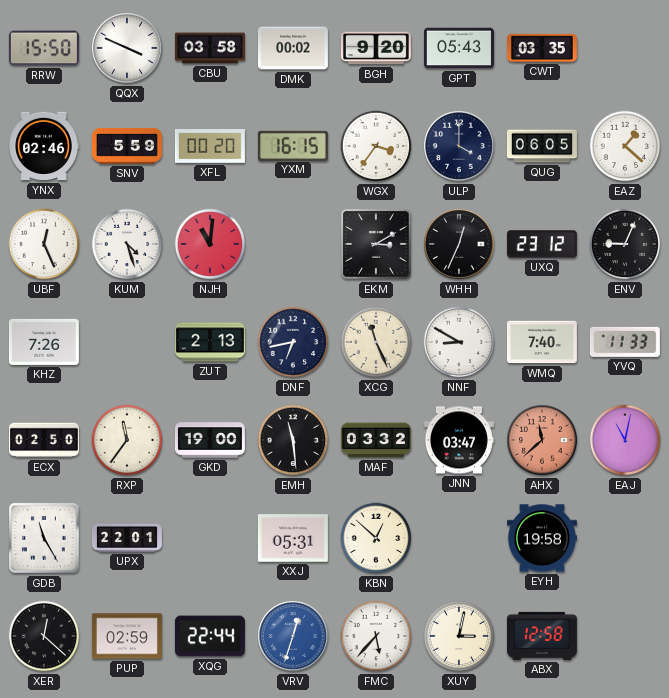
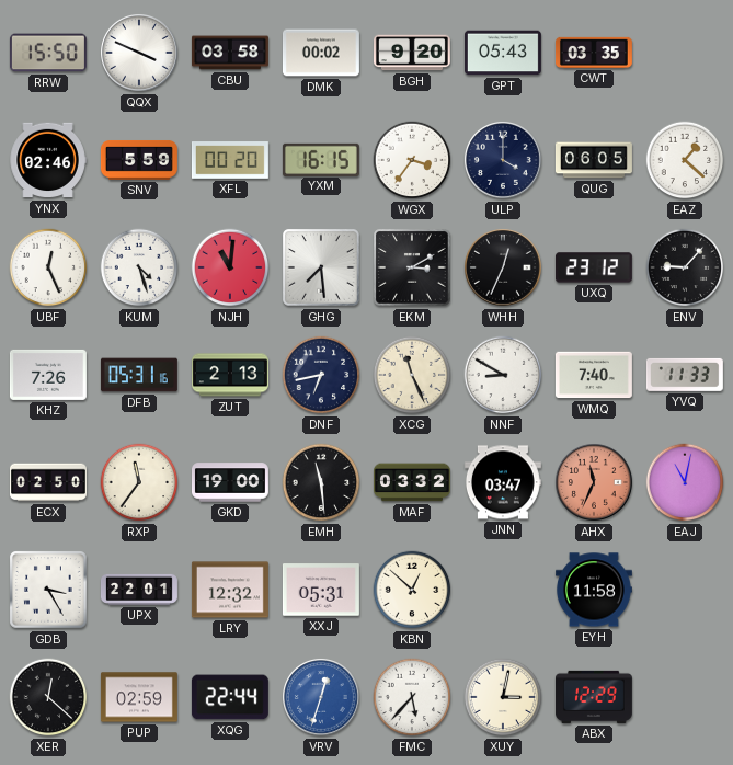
GHG: none -> 7:29
ENV: 9:04 -> 9:07
DFB: none -> 05:31
AHX: 11:38 -> 11:34
GDB: 11:25 -> 3:25
LRY: none -> 12:32
EYH: 19:58 -> 11:58
ABX: 12:58 -> 12:29
